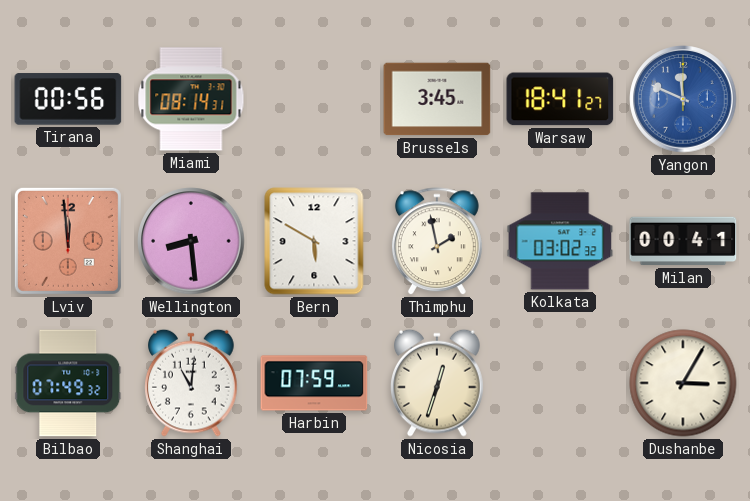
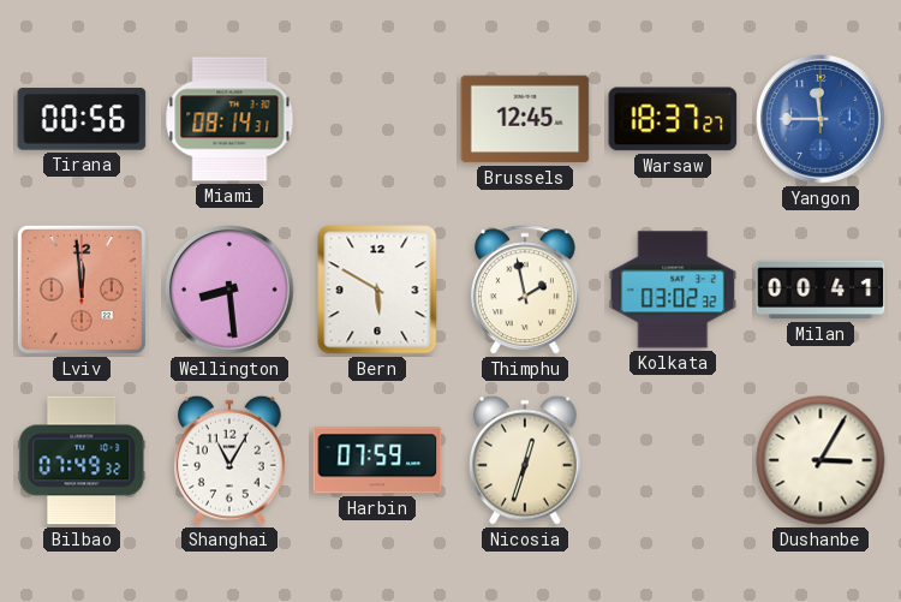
Brussels: 3:45 -> 12:45
Warsaw: 18:41 -> 18:37
Yangon: 11:49 -> 11:45
Shanghai: 11:01 -> 11:05
